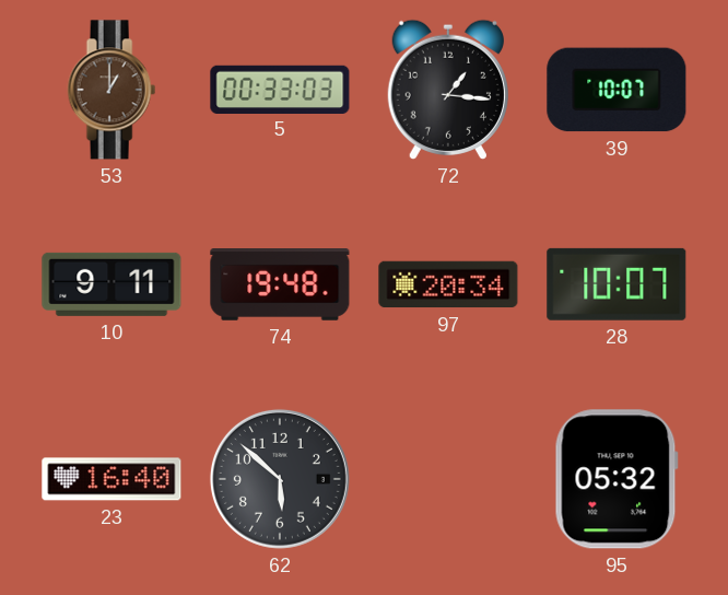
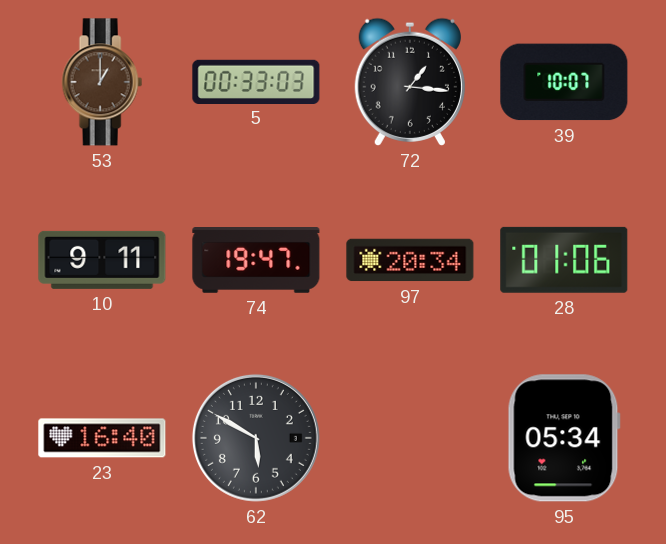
74: 19:48 -> 19:47
28: 10:07 -> 01:06
62: 5:52 -> 5:50
95: 05:32 -> 05:34
